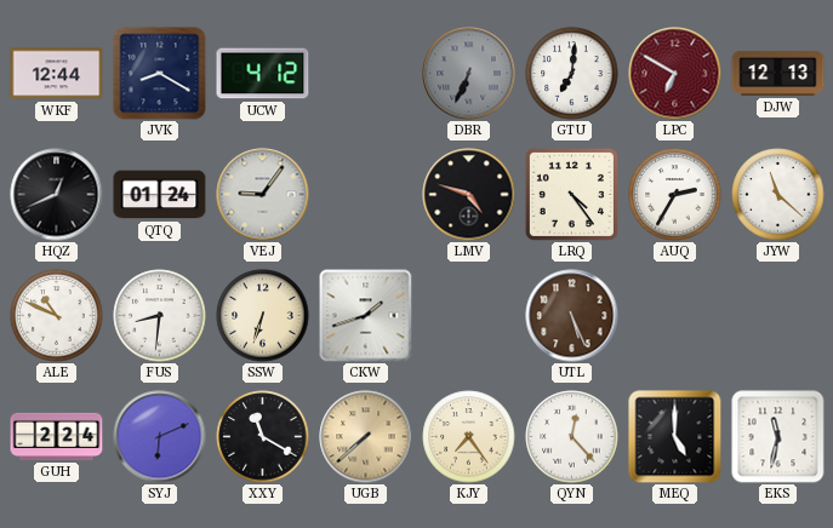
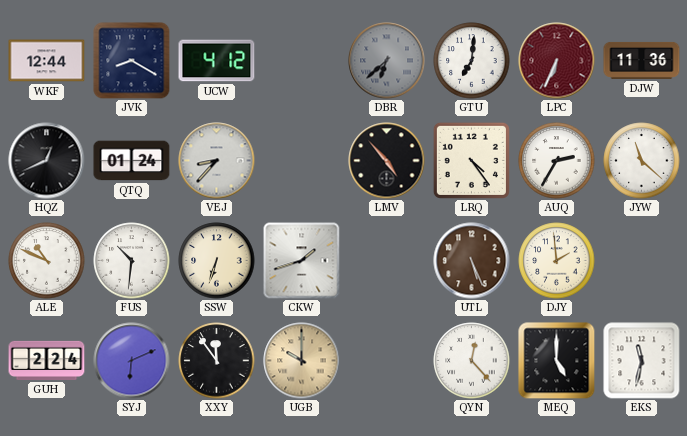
DBR: 6:34 -> 6:38
LPC: 6:50 -> 6:34
DJW: 12:13 -> 11:36
VEJ: 9:06 -> 8:37
LMV: 4:48 -> 4:53
FUS: 8:31 -> 10:31
DJY: none -> 1:59
XXY: 11:20 -> 11:54
UGB: 7:38 -> 10:00
KJY: 7:24 -> none
